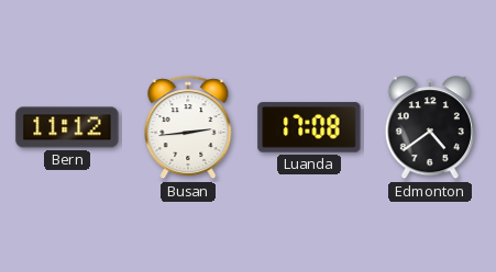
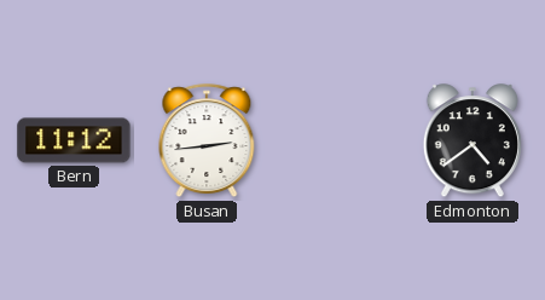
Luanda: 17:08 -> none
